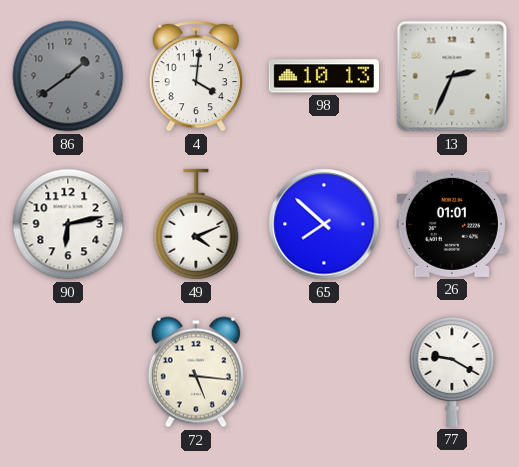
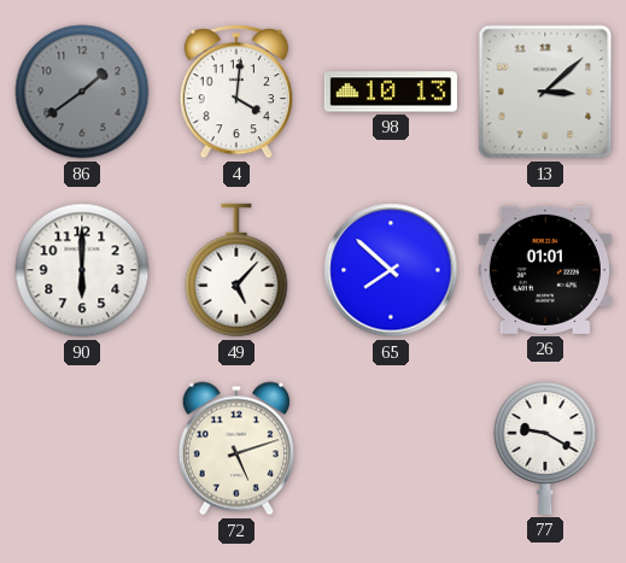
13: 2:34 -> 3:08
90: 6:13 -> 6:00
49: 4:11 -> 5:07
72: 5:16 -> 5:12
